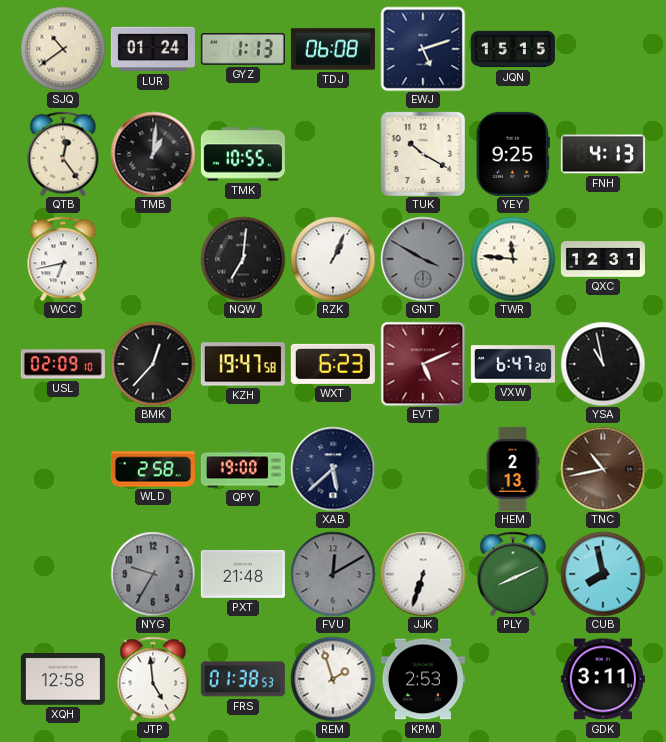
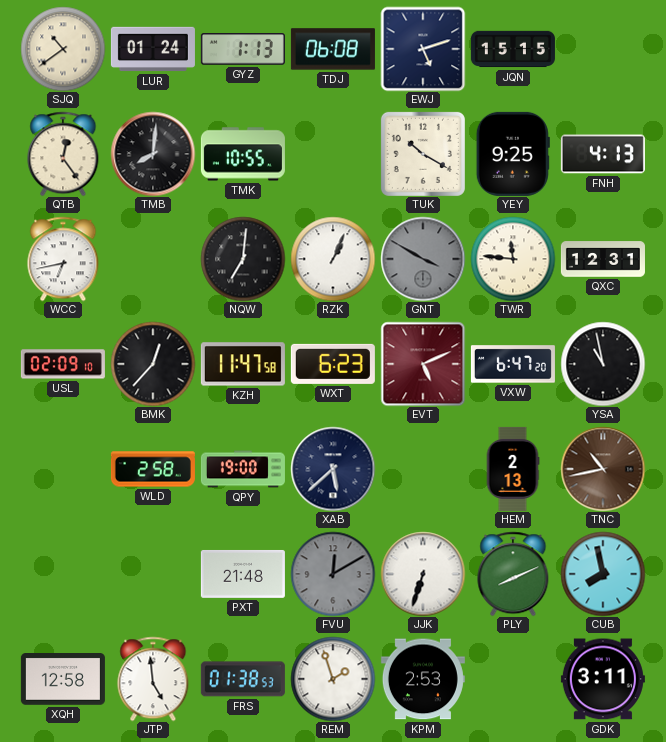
TMB: 1:01 -> 8:01
KZH: 19:47 -> 11:47
NYG: 9:35 -> none
